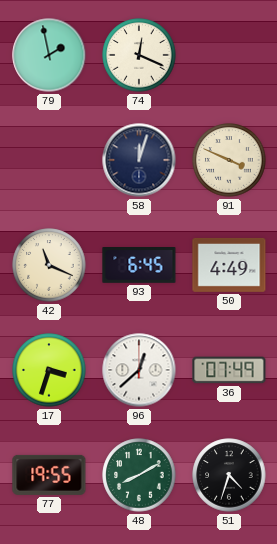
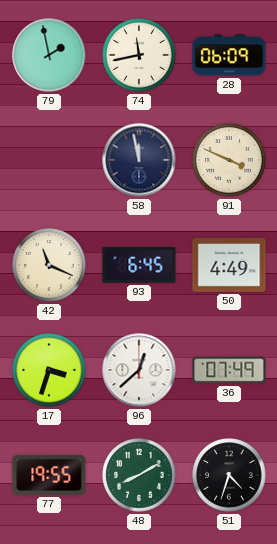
74: 12:19 -> 11:43
28: none -> 06:09
58: 12:03 -> 11:58
